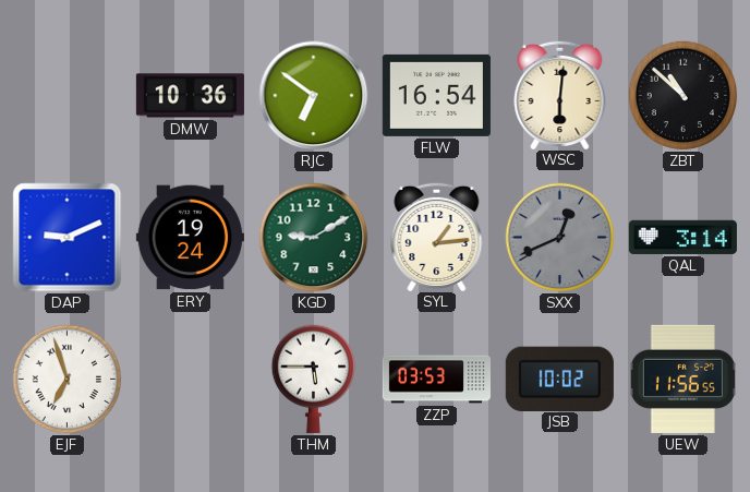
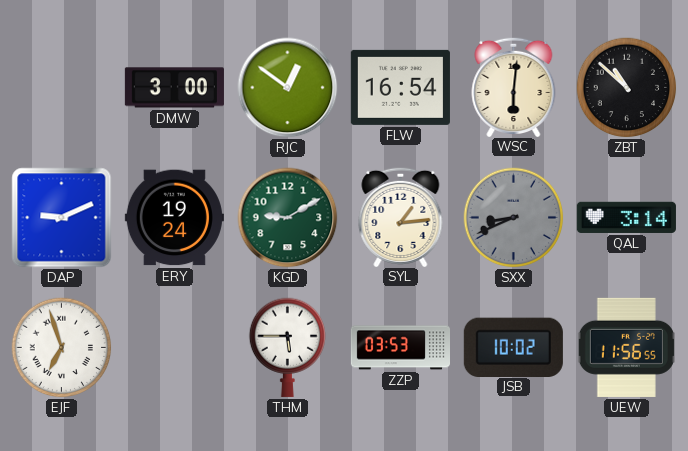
DMW: 10:36 -> 3:00
RJC: 6:51 -> 12:51
SXX: 12:41 -> 8:41
